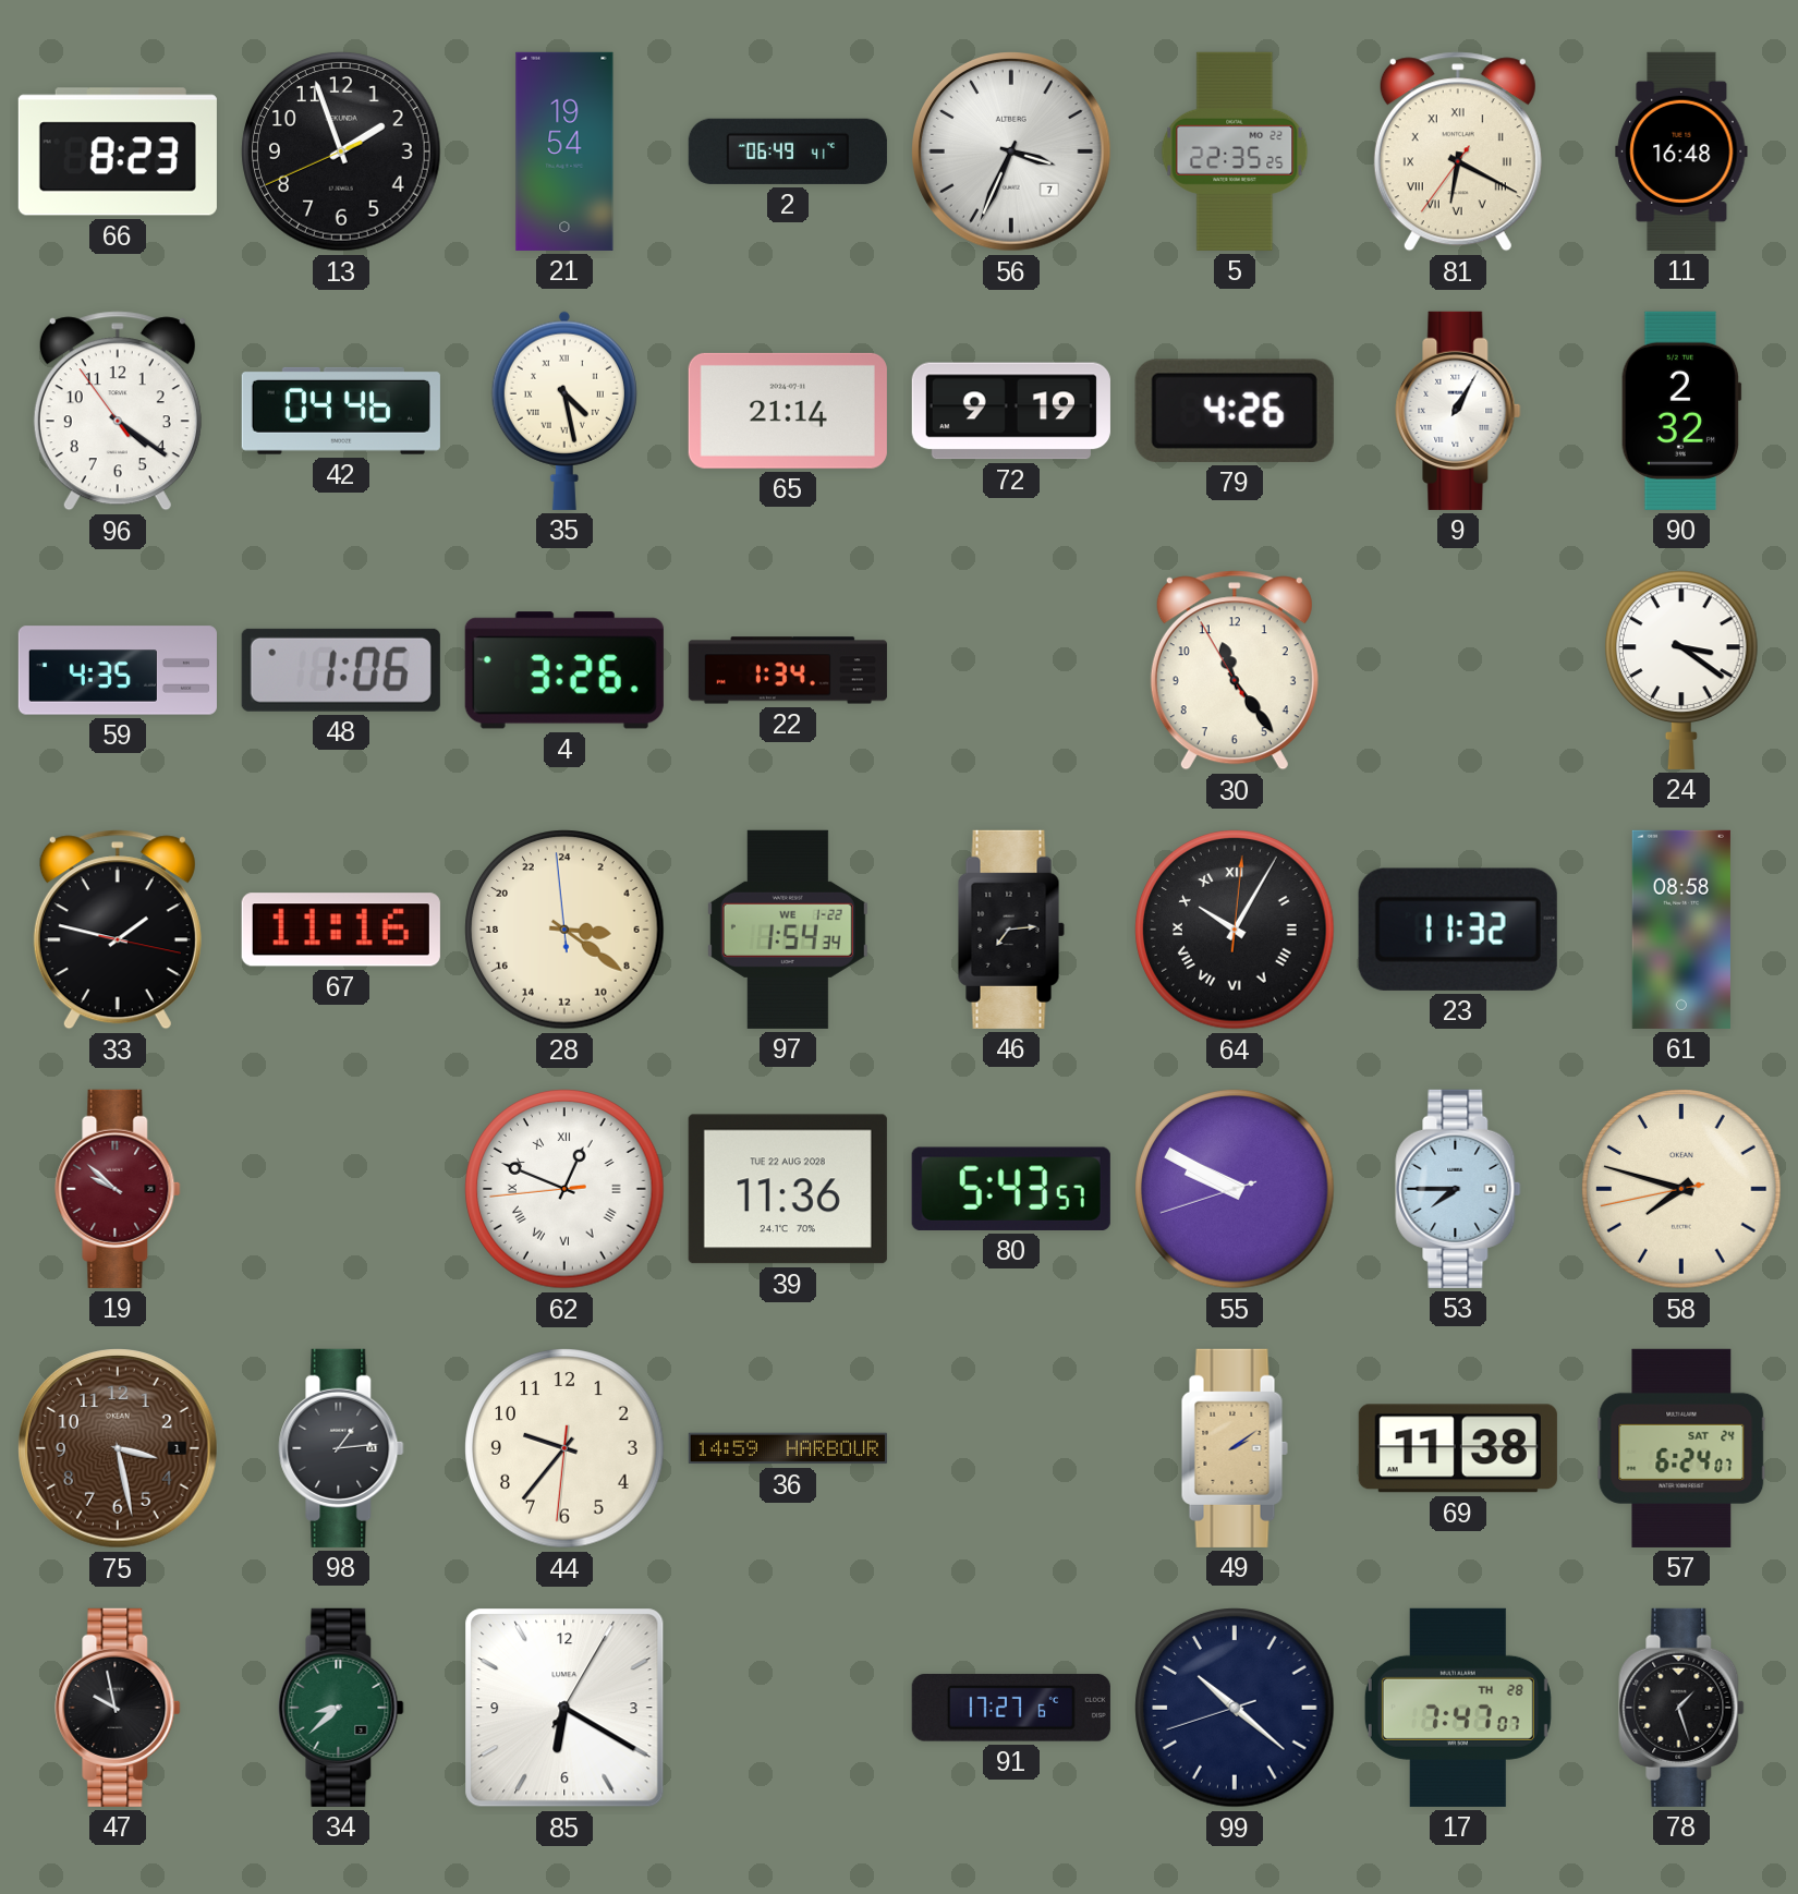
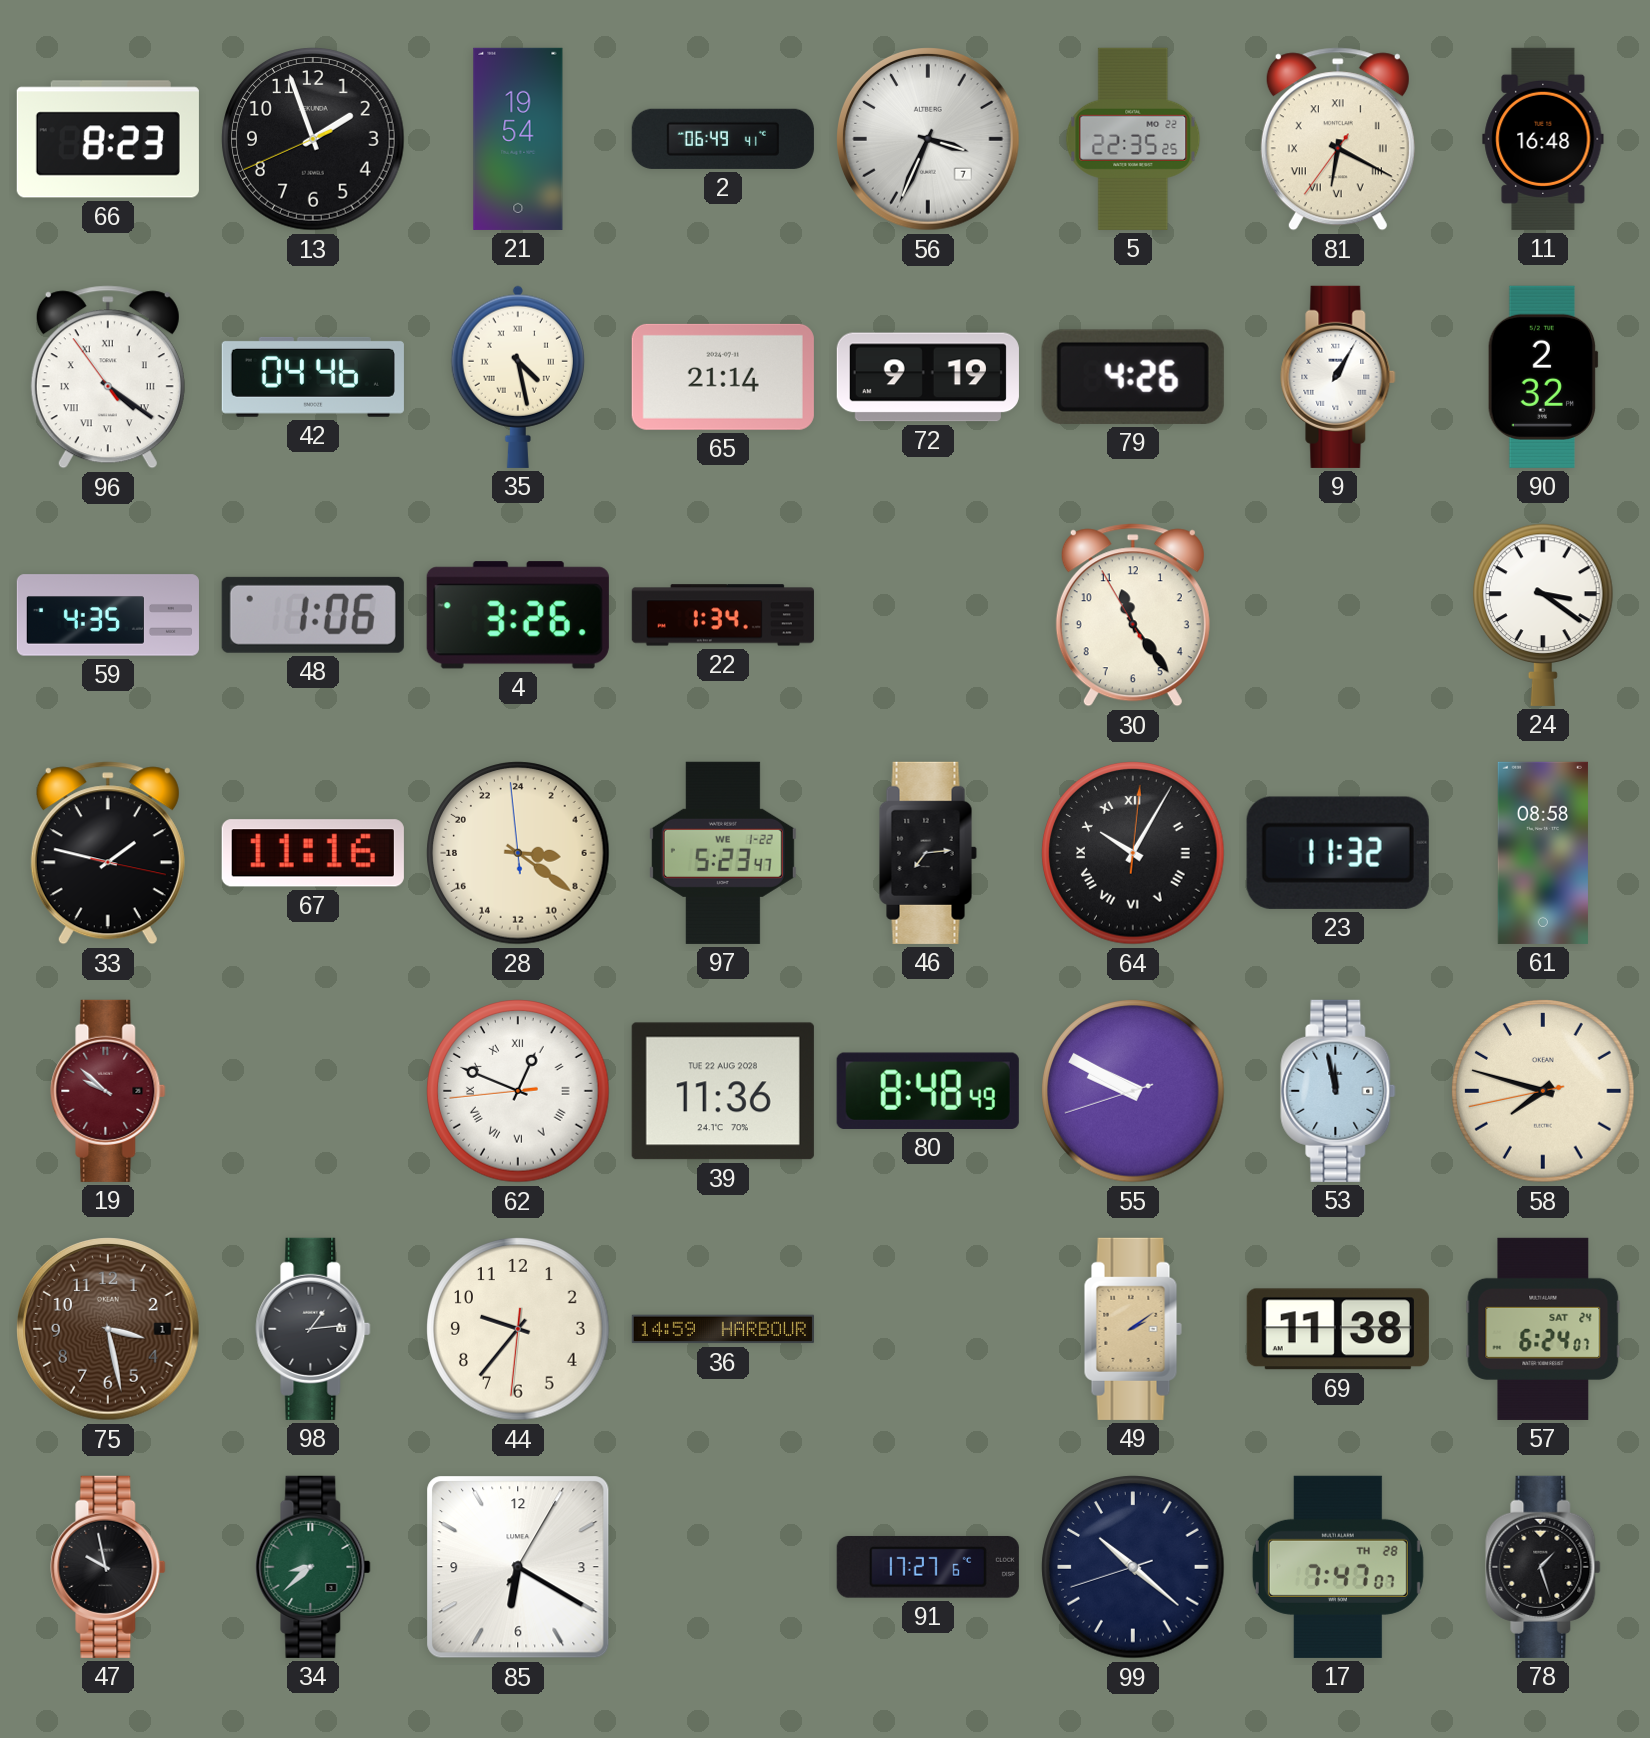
96 numerals: Arabic -> Roman
97: 1:54 -> 5:23
80: 5:43 -> 8:48
53: 7:45 -> 11:58
